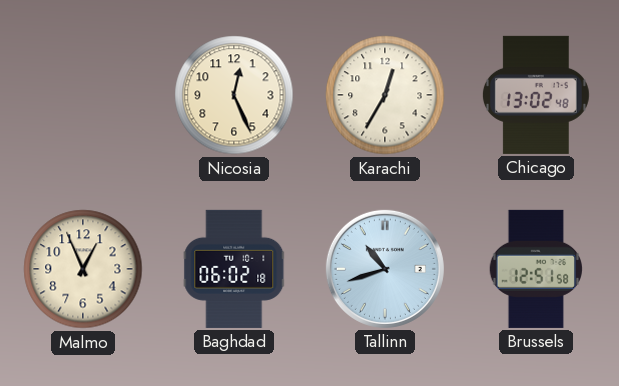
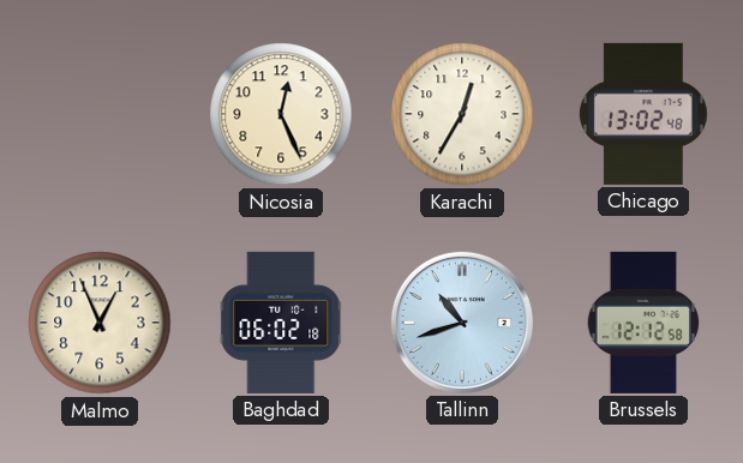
Brussels: 12:51 -> 12:12
